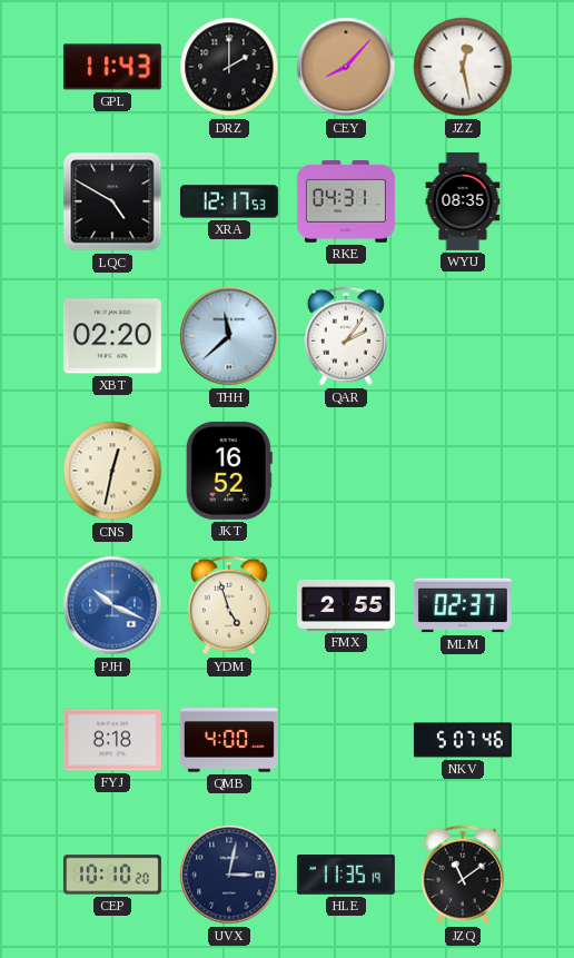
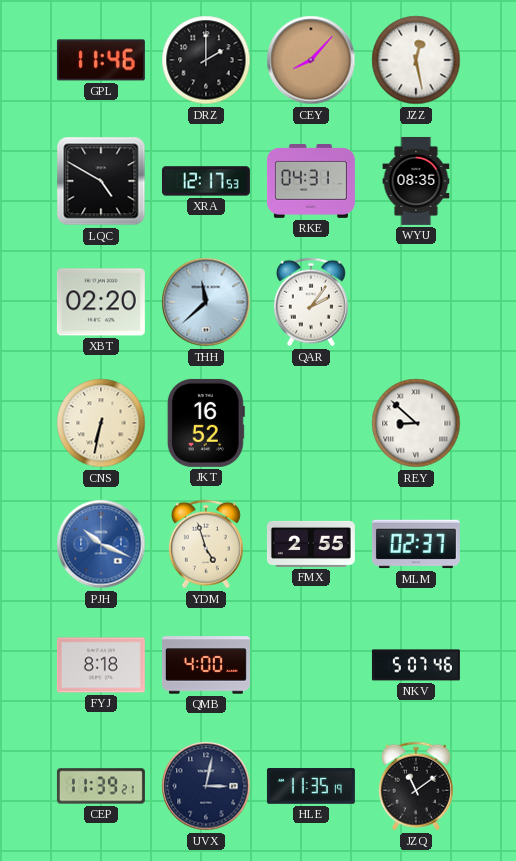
GPL: 11:43 -> 11:46
CNS: 12:32 -> 6:32
REY: none -> 8:52
CEP: 10:10 -> 11:39
